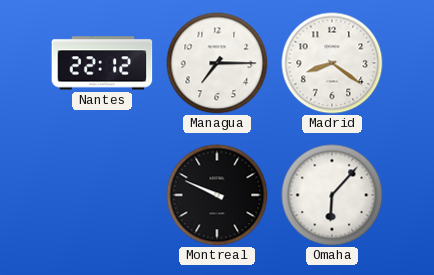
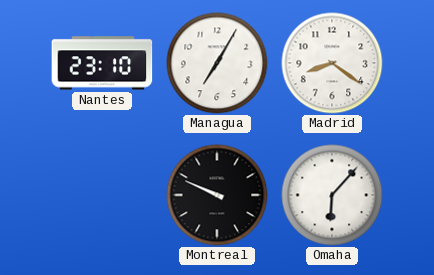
Nantes: 22:12 -> 23:10
Managua: 7:15 -> 7:05
